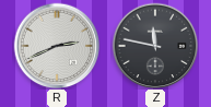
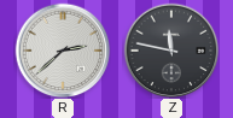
R: 2:41 -> 2:38
